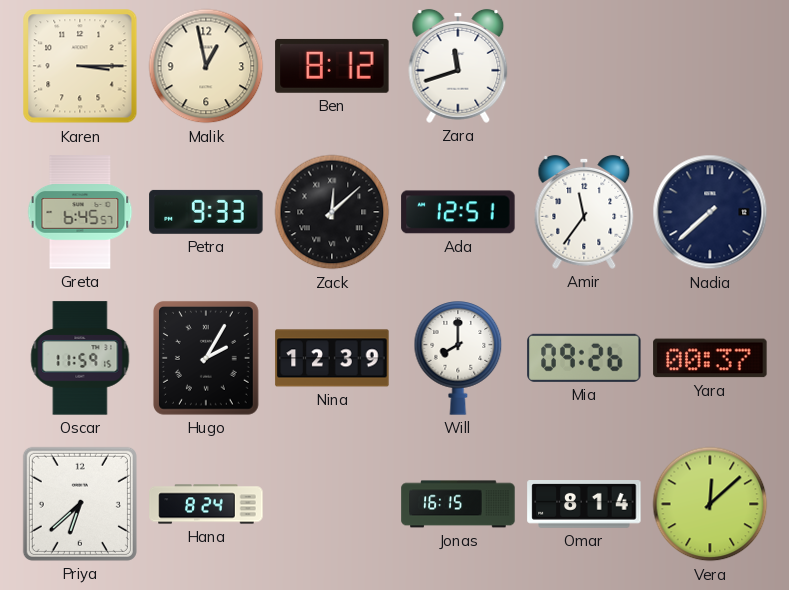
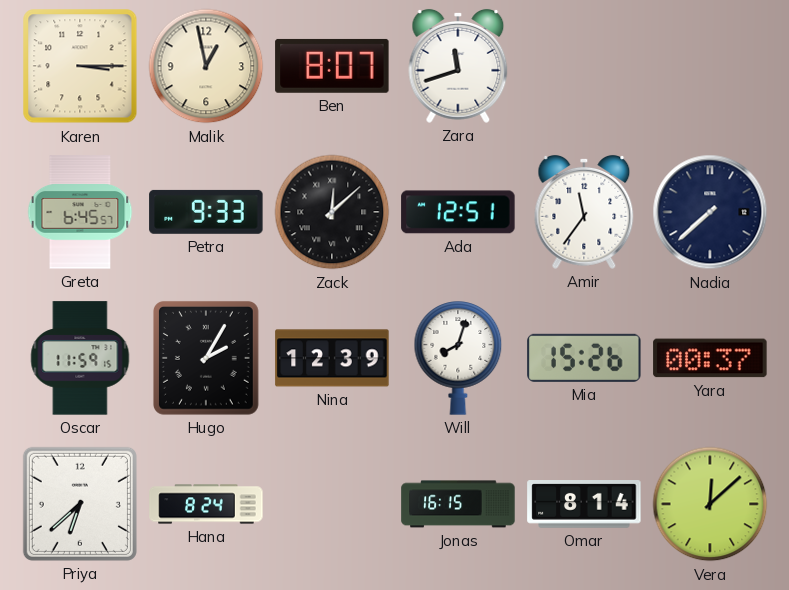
Ben: 8:12 -> 8:07
Will: 8:00 -> 8:03
Mia: 09:26 -> 15:26
